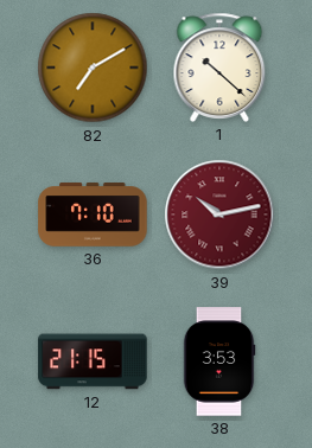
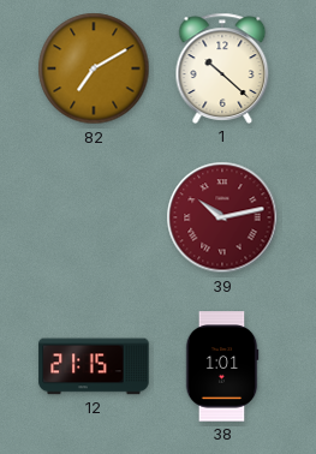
36: 7:10 -> none
38: 3:53 -> 1:01
